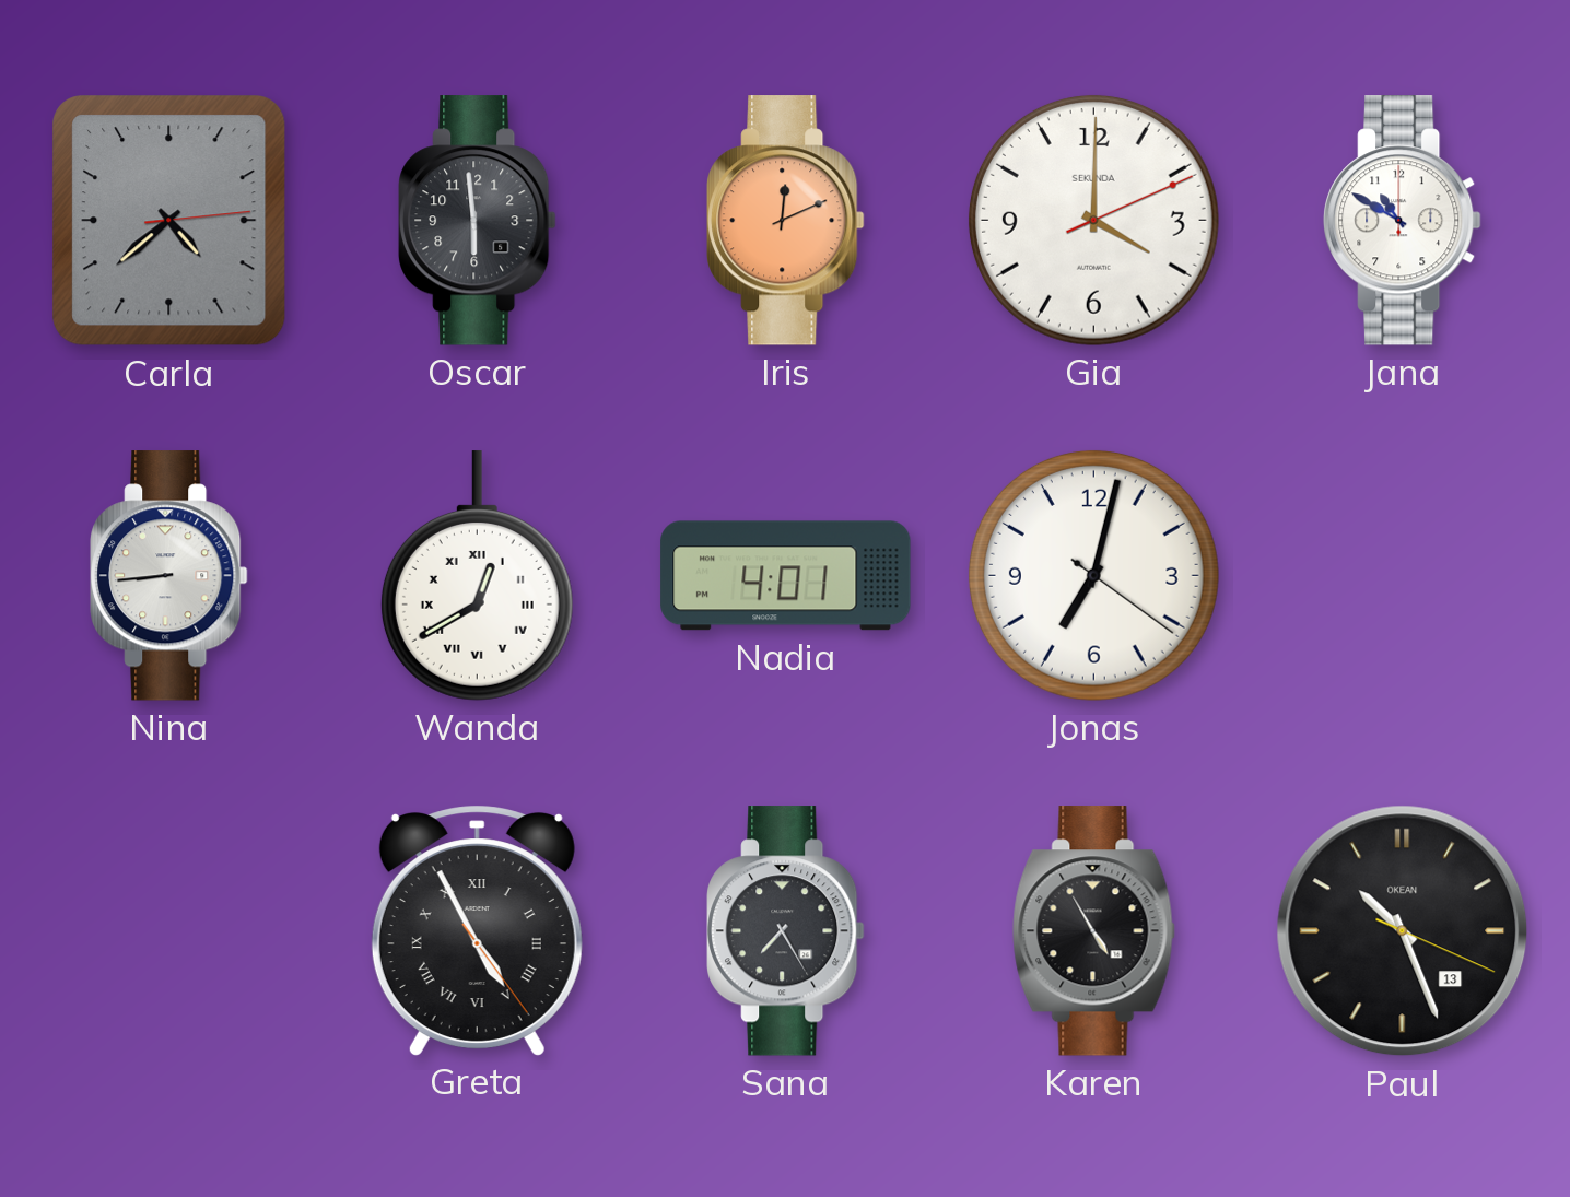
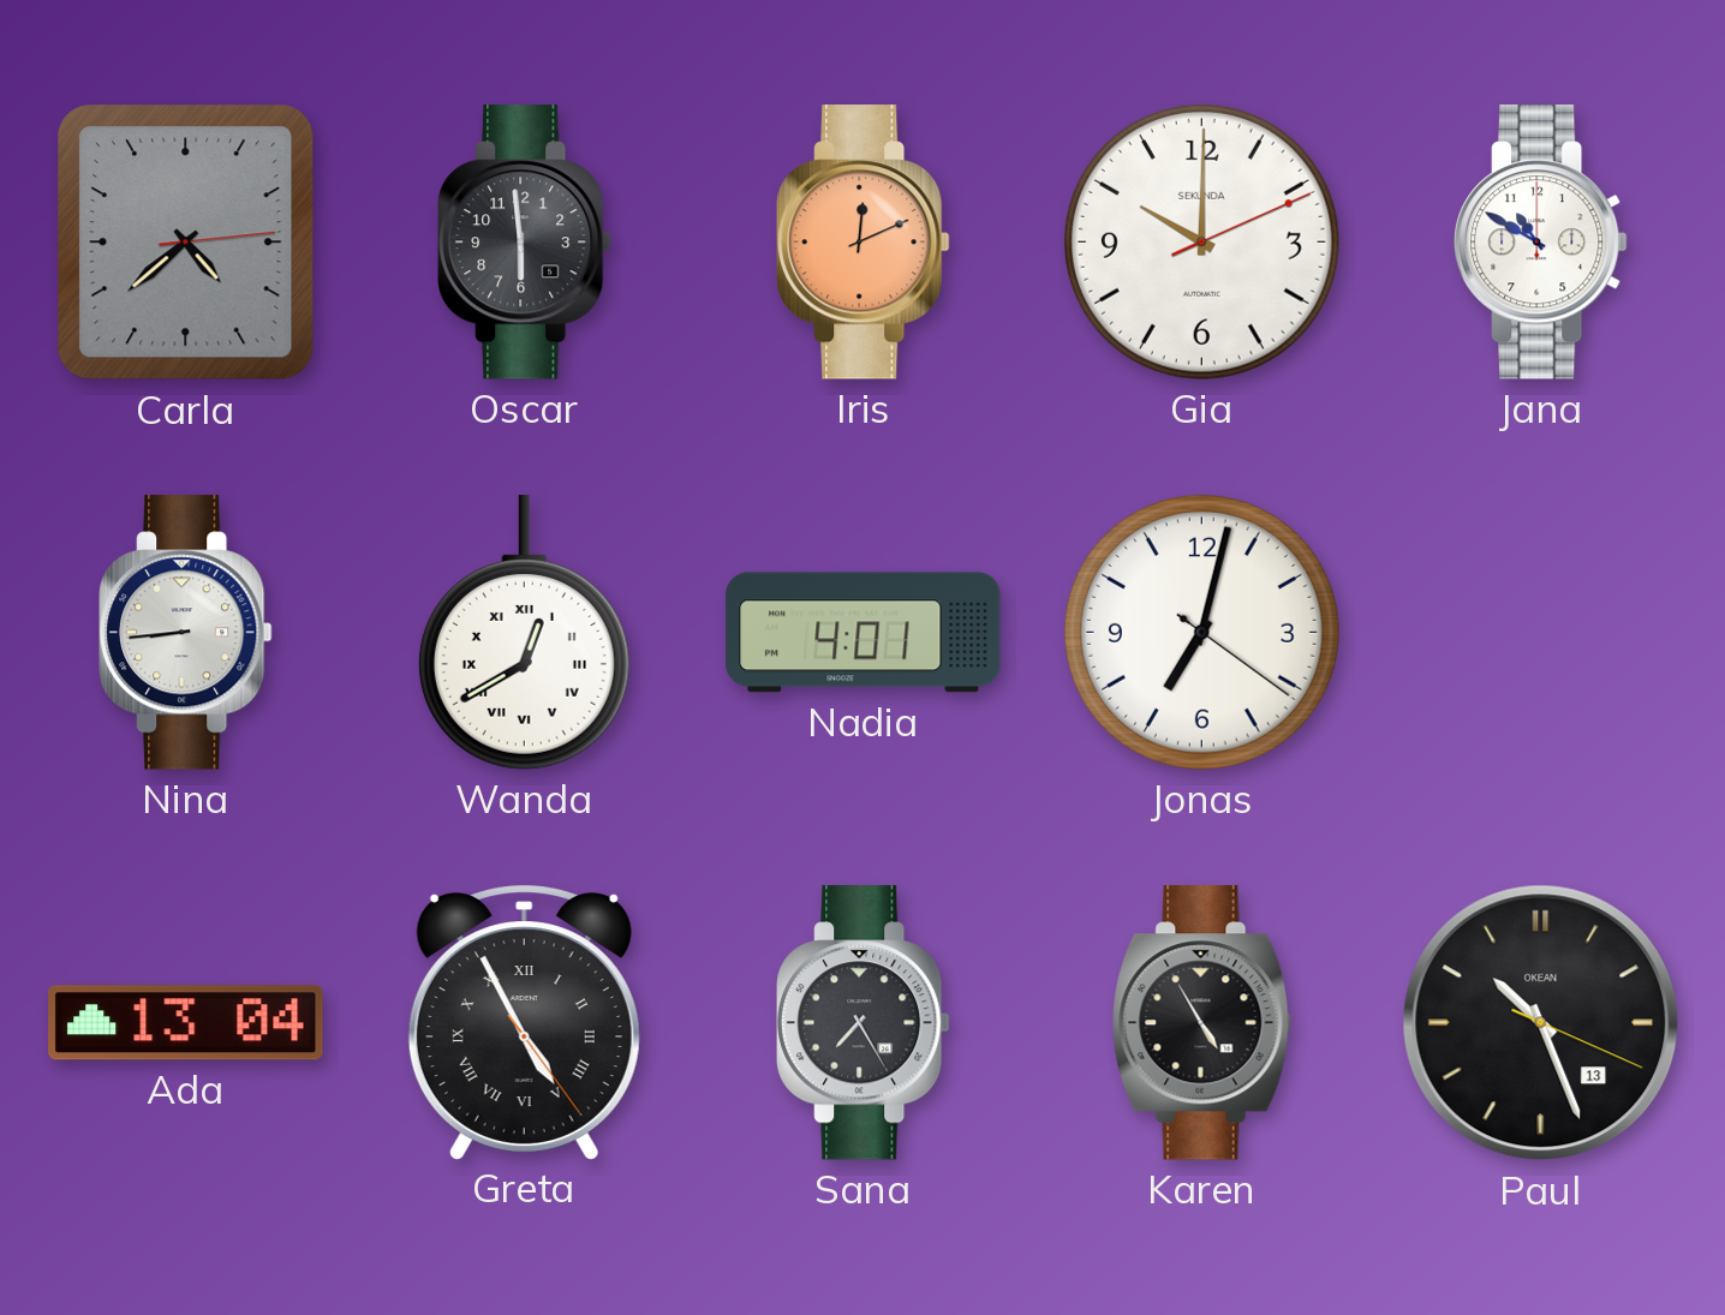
Gia: 4:00 -> 10:00
Ada: none -> 13:04
